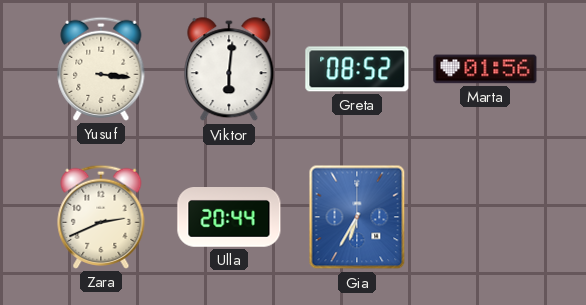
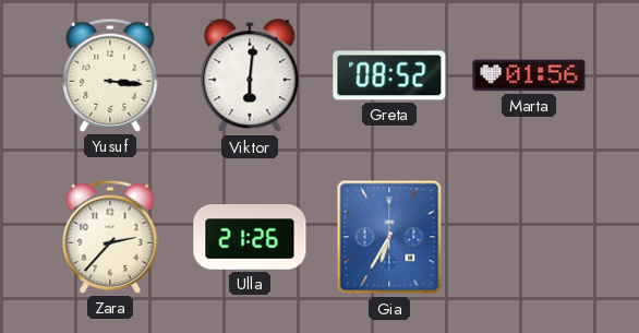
Zara: 2:41 -> 2:37
Ulla: 20:44 -> 21:26
